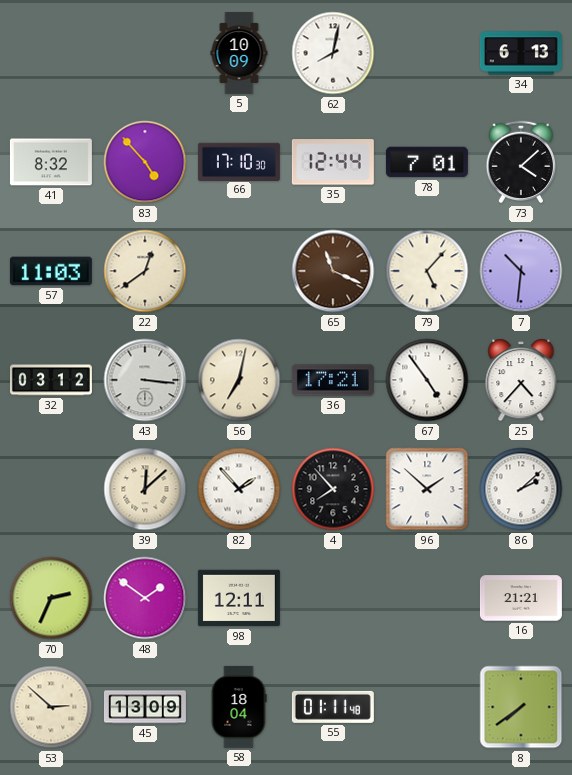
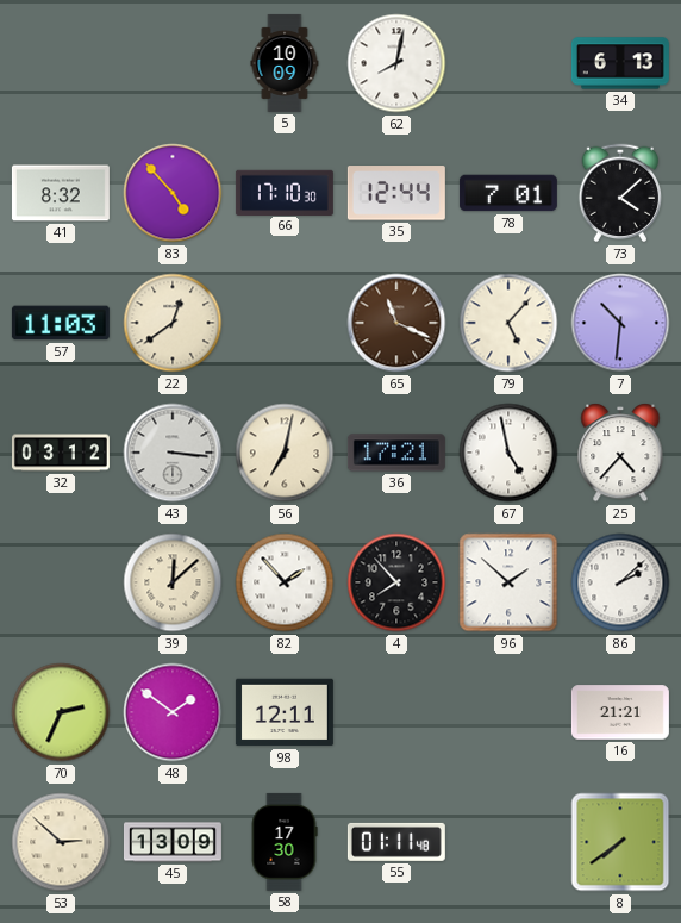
67: 4:54 -> 4:58
58: 18:04 -> 17:30
